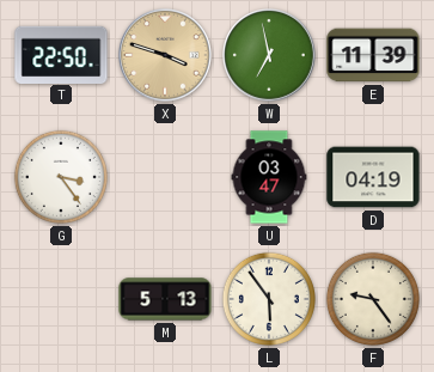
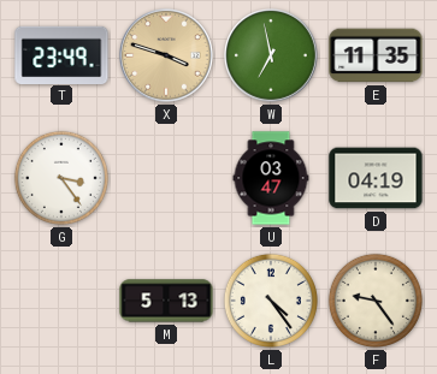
T: 22:50 -> 23:49
E: 11:39 -> 11:35
L: 5:54 -> 4:24
